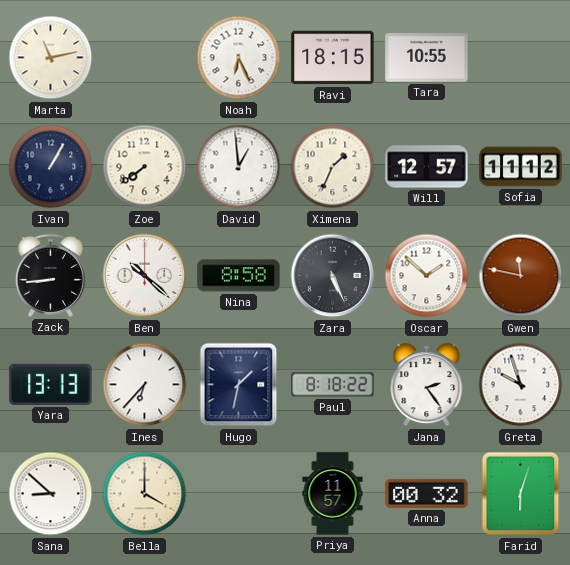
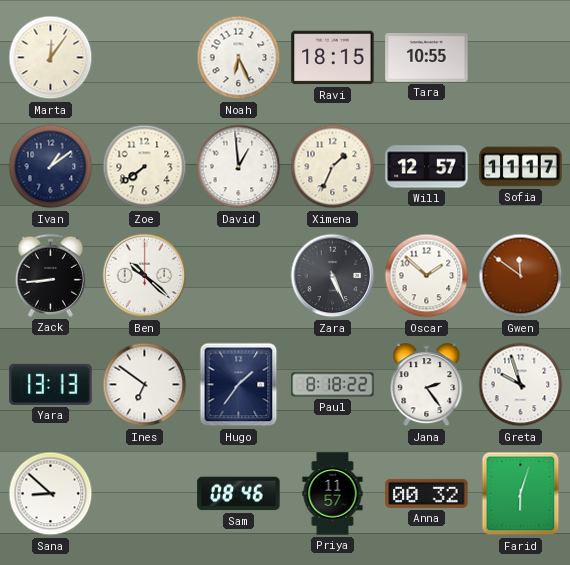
Marta: 11:13 -> 12:06
Ivan: 1:05 -> 1:09
Sofia: 11:12 -> 11:17
Nina: 8:58 -> none
Gwen: 11:47 -> 11:51
Ines: 6:37 -> 6:51
Hugo: 1:32 -> 1:36
Bella: 4:00 -> none
Sam: none -> 08:46
